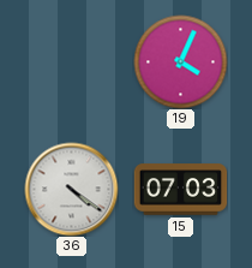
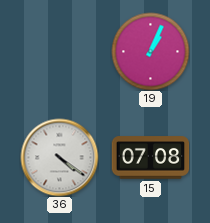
19: 4:04 -> 1:04
15: 07:03 -> 07:08
